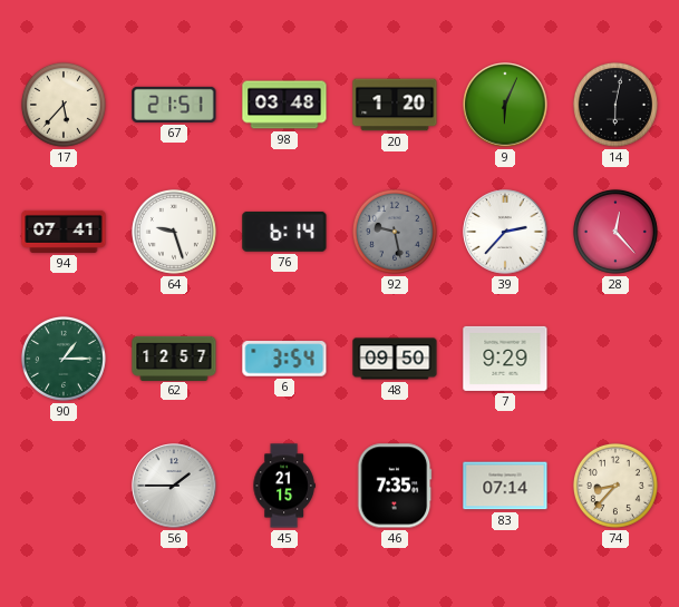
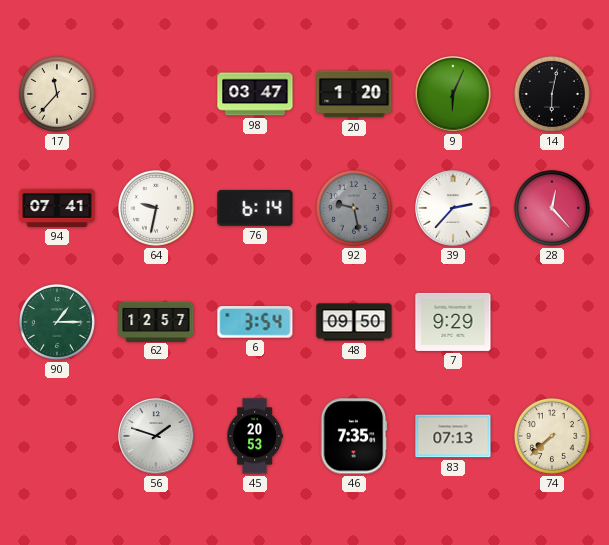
17: 5:37 -> 11:37
67: 21:51 -> none
98: 03:48 -> 03:47
64: 9:27 -> 9:32
56: 1:45 -> 1:48
45: 21:15 -> 20:53
83: 07:14 -> 07:13
74: 8:37 -> 7:38
